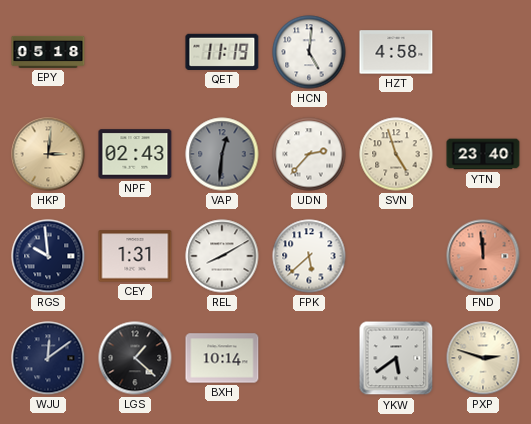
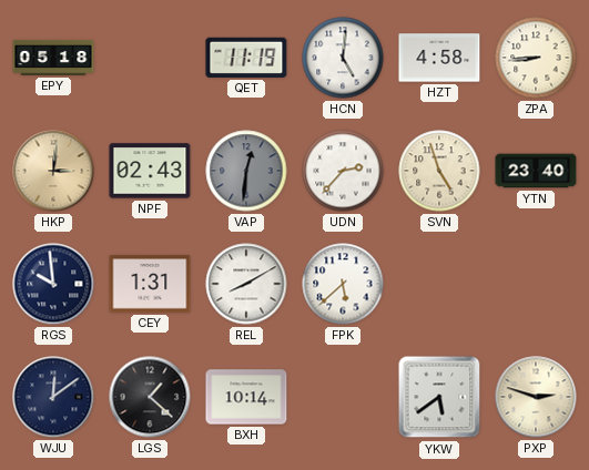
ZPA: none -> 8:44
FND: 11:59 -> none
